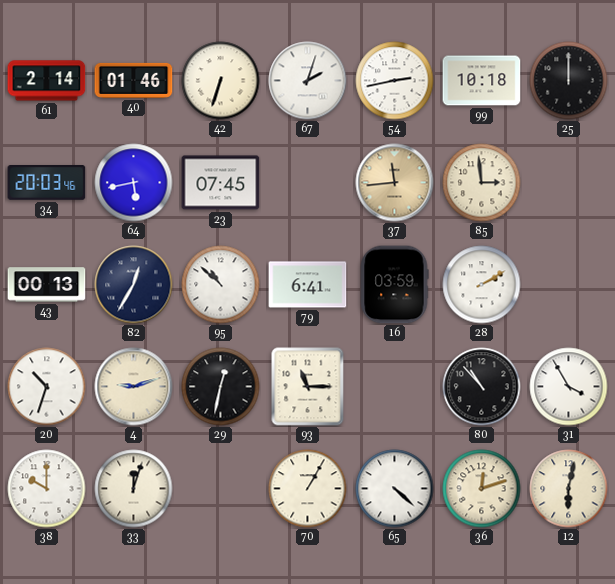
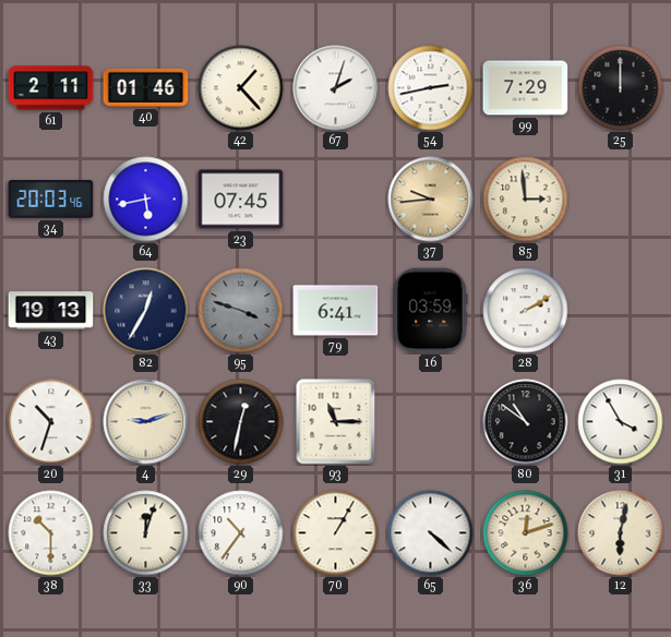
61: 2:14 -> 2:11
42: 6:33 -> 1:23
99: 10:18 -> 7:29
37: 11:44 -> 9:44
43: 00:13 -> 19:13
95: 10:52 -> 3:48
95 dial: white -> grey
80: 10:53 -> 10:51
38: 10:00 -> 10:30
90: none -> 10:36
